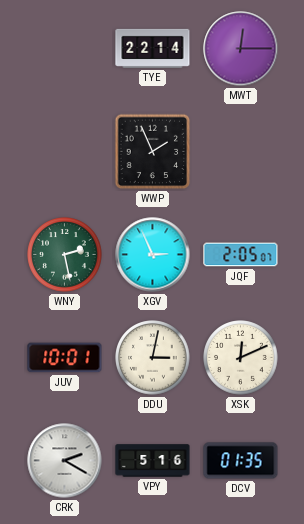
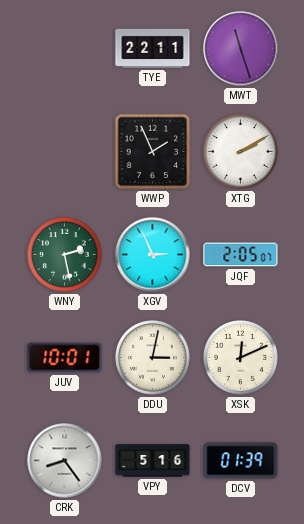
TYE: 22:14 -> 22:11
MWT: 12:15 -> 11:27
XTG: none -> 2:10
CRK: 2:20 -> 8:24
DCV: 01:35 -> 01:39
